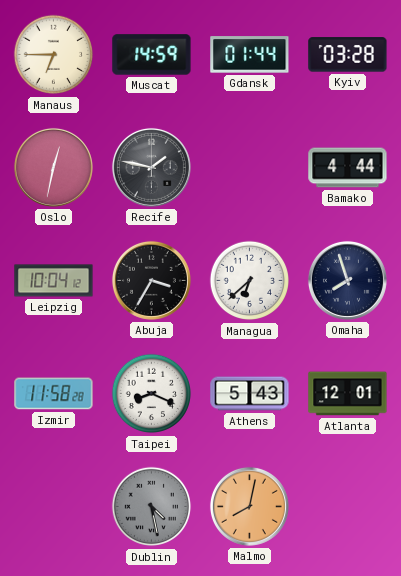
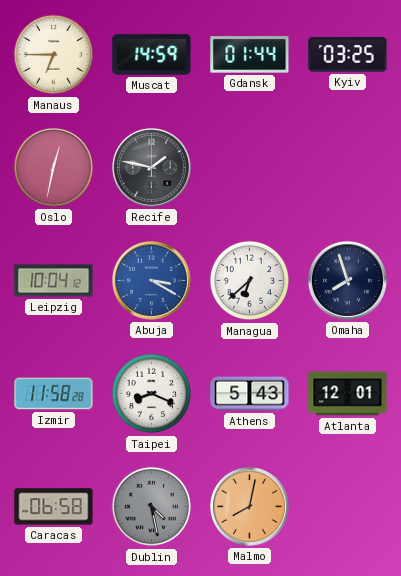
Kyiv: 03:28 -> 03:25
Bamako: 4:44 -> none
Abuja: 3:35 -> 3:20
Abuja dial: black -> blue
Caracas: none -> 06:58
